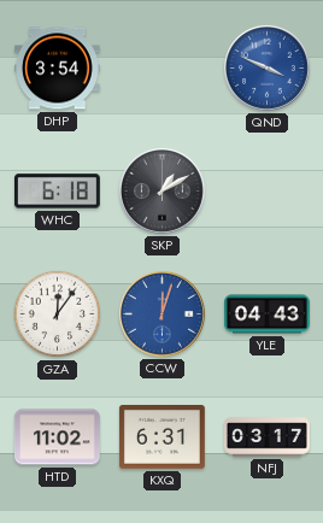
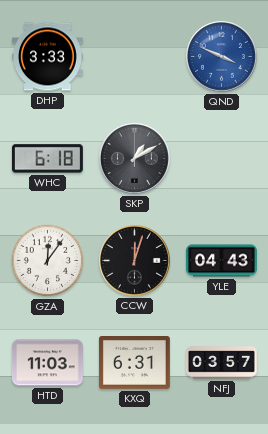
DHP: 3:54 -> 3:33
CCW dial: blue -> black
HTD: 11:02 -> 11:03
NFJ: 03:17 -> 03:57
